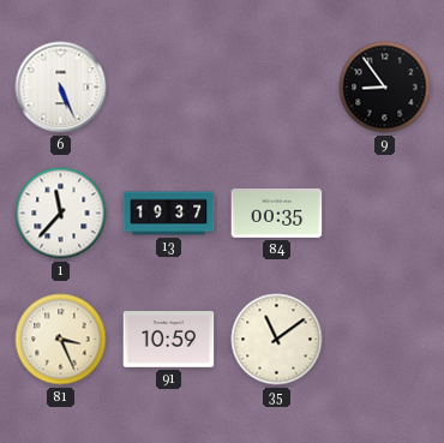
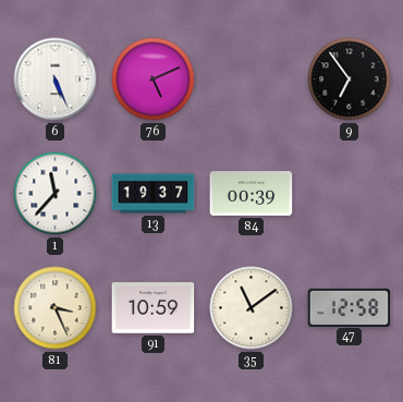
76: none -> 5:11
9: 8:54 -> 6:54
84: 00:35 -> 00:39
47: none -> 12:58
